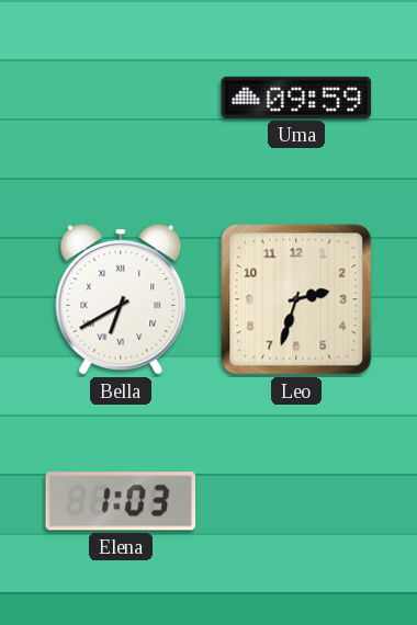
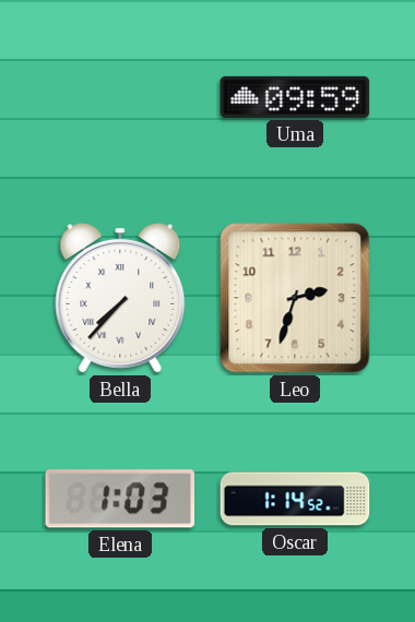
Bella: 6:40 -> 7:37
Oscar: none -> 1:14
